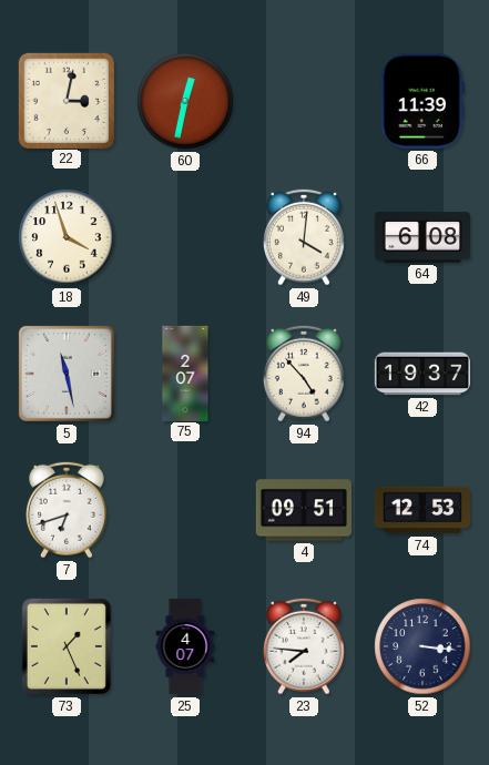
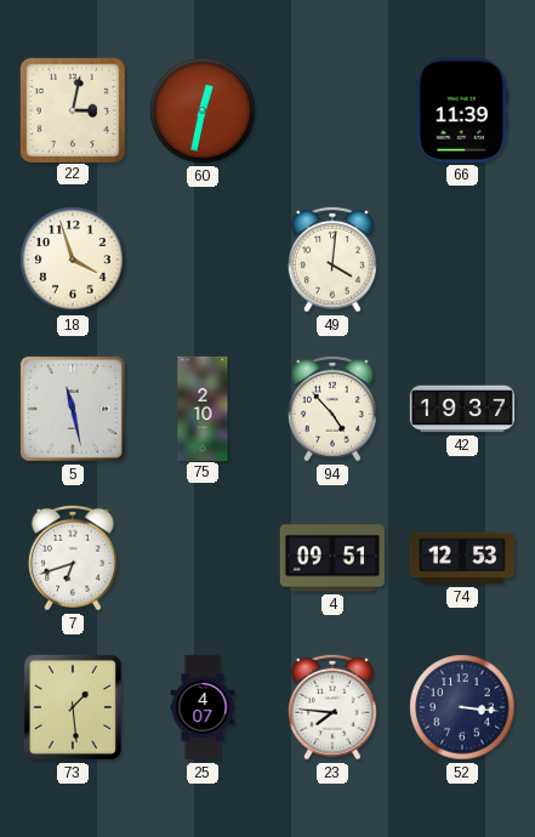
64: 6:08 -> none
75: 2:07 -> 2:10
73: 1:26 -> 1:29
